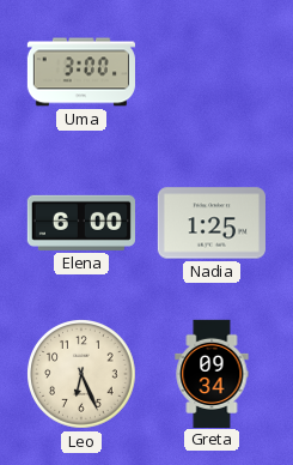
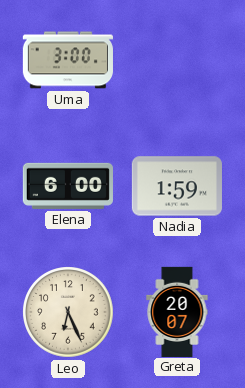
Nadia: 1:25 -> 1:59
Greta: 09:34 -> 20:07
